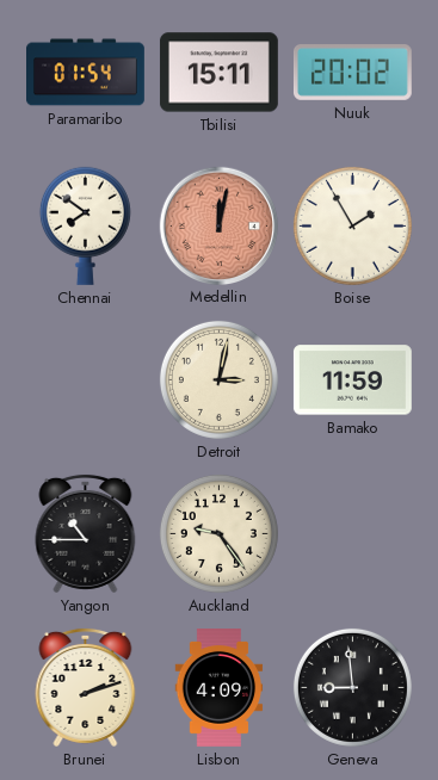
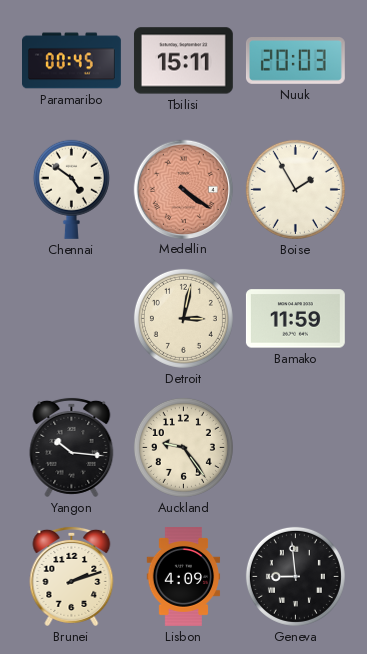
Paramaribo: 01:54 -> 00:45
Nuuk: 20:02 -> 20:03
Chennai: 7:51 -> 4:51
Medellin: 12:02 -> 4:21
Yangon: 10:45 -> 10:16
